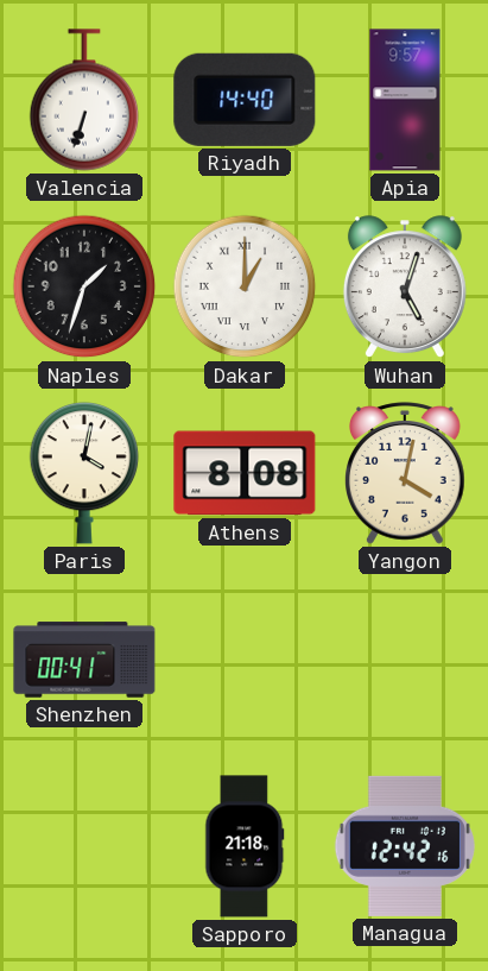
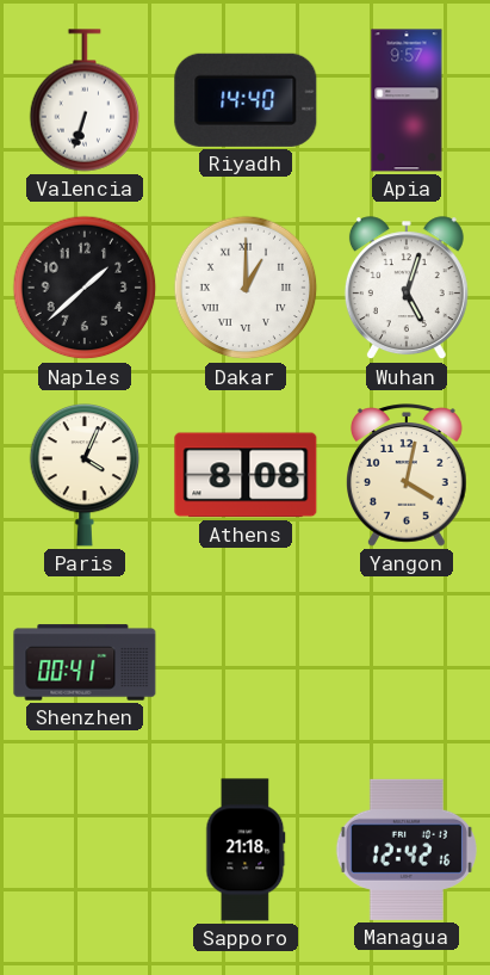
Naples: 1:33 -> 1:38
Paris: 4:02 -> 4:04
